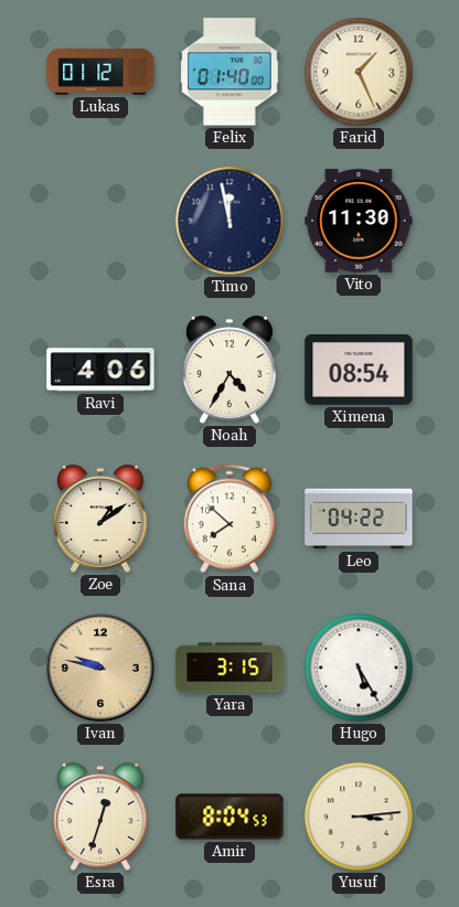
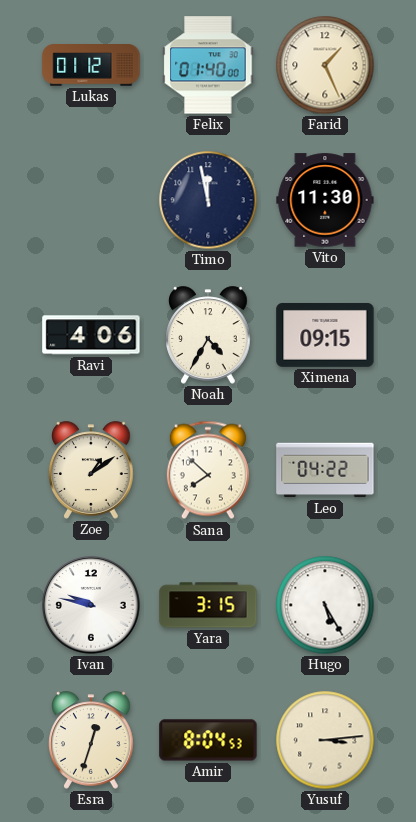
Ximena: 08:54 -> 09:15
Ivan dial: champagne -> white
